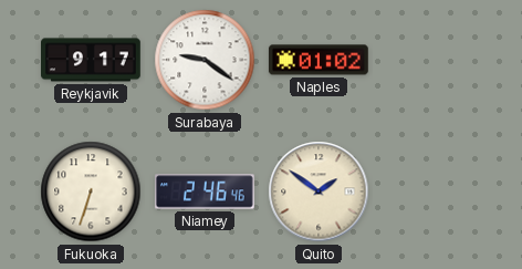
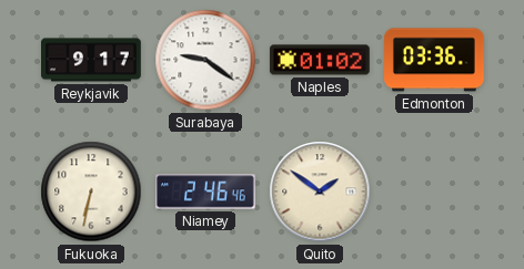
Edmonton: none -> 03:36
Fukuoka: 6:33 -> 6:32
